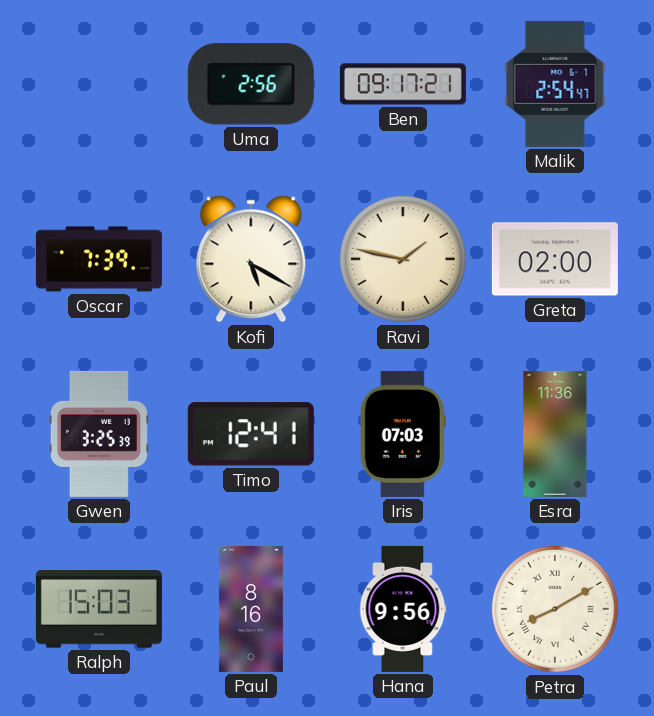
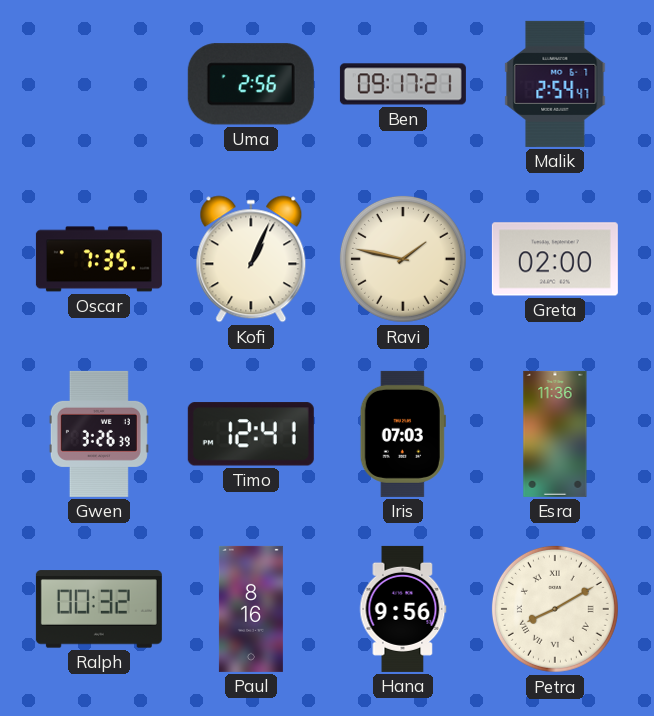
Oscar: 7:39 -> 7:35
Kofi: 5:20 -> 1:04
Gwen: 3:25 -> 3:26
Ralph: 15:03 -> 00:32
